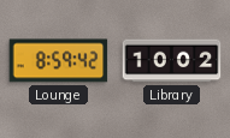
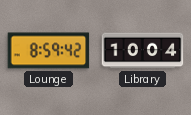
Library: 10:02 -> 10:04
